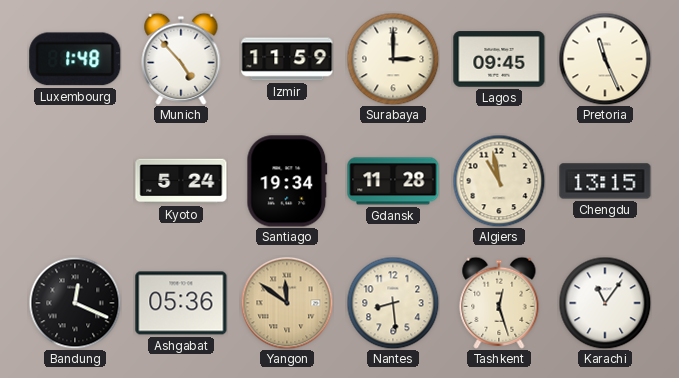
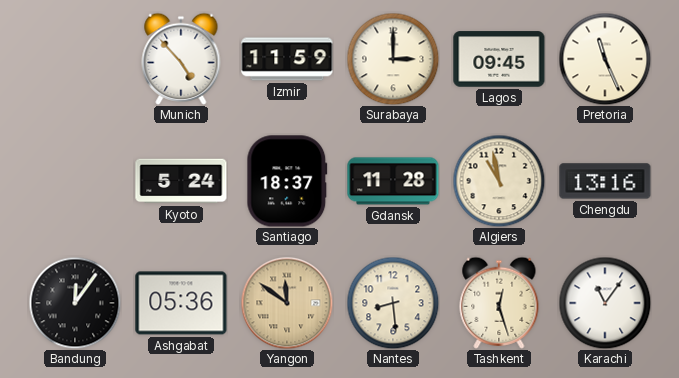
Luxembourg: 1:48 -> none
Santiago: 19:34 -> 18:37
Chengdu: 13:15 -> 13:16
Bandung: 12:19 -> 12:06
